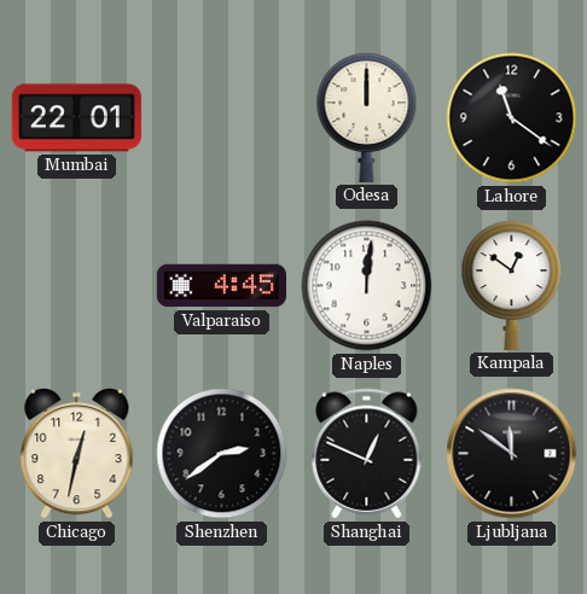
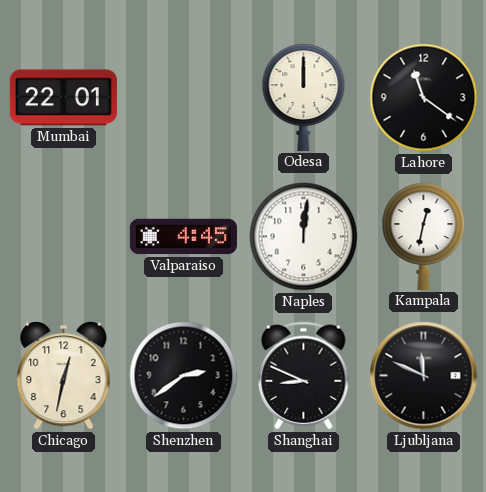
Kampala: 12:51 -> 12:32
Shanghai: 12:49 -> 8:49
Ljubljana: 11:51 -> 11:49
